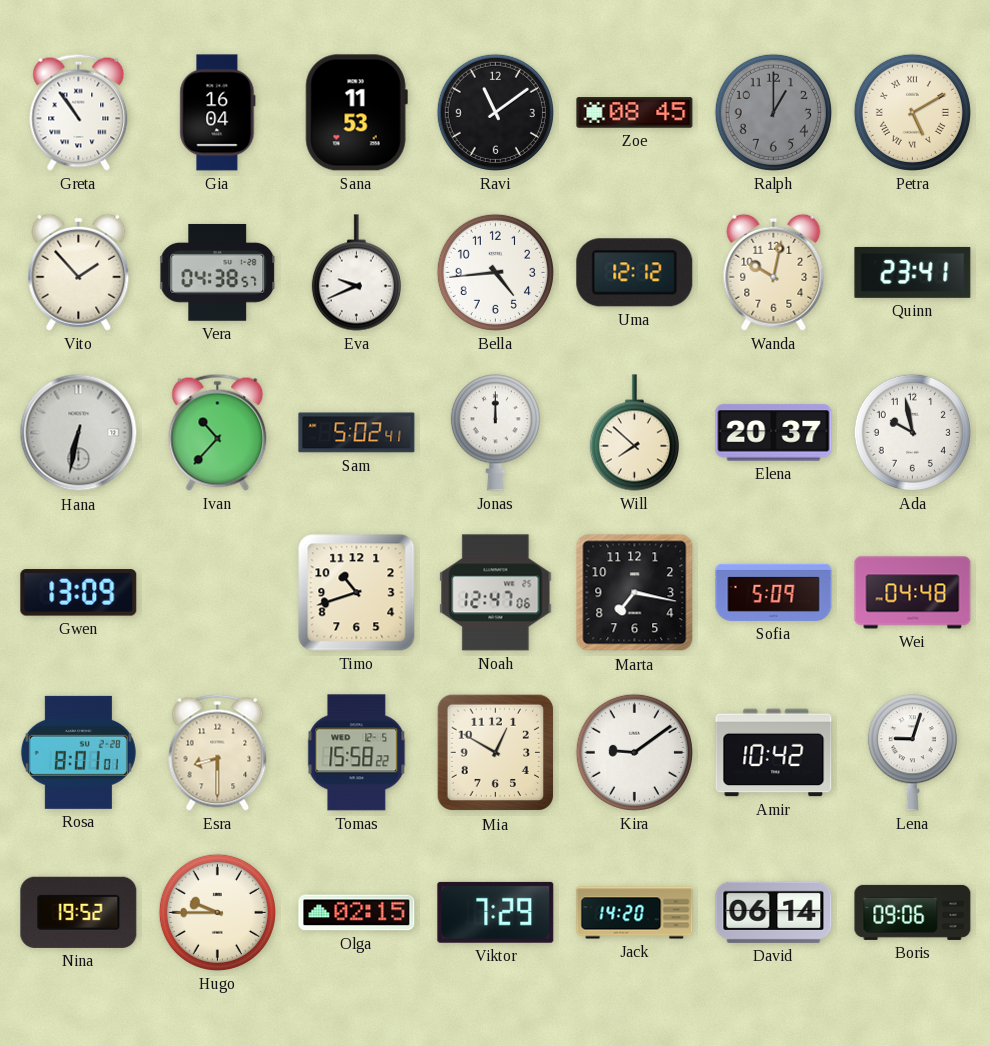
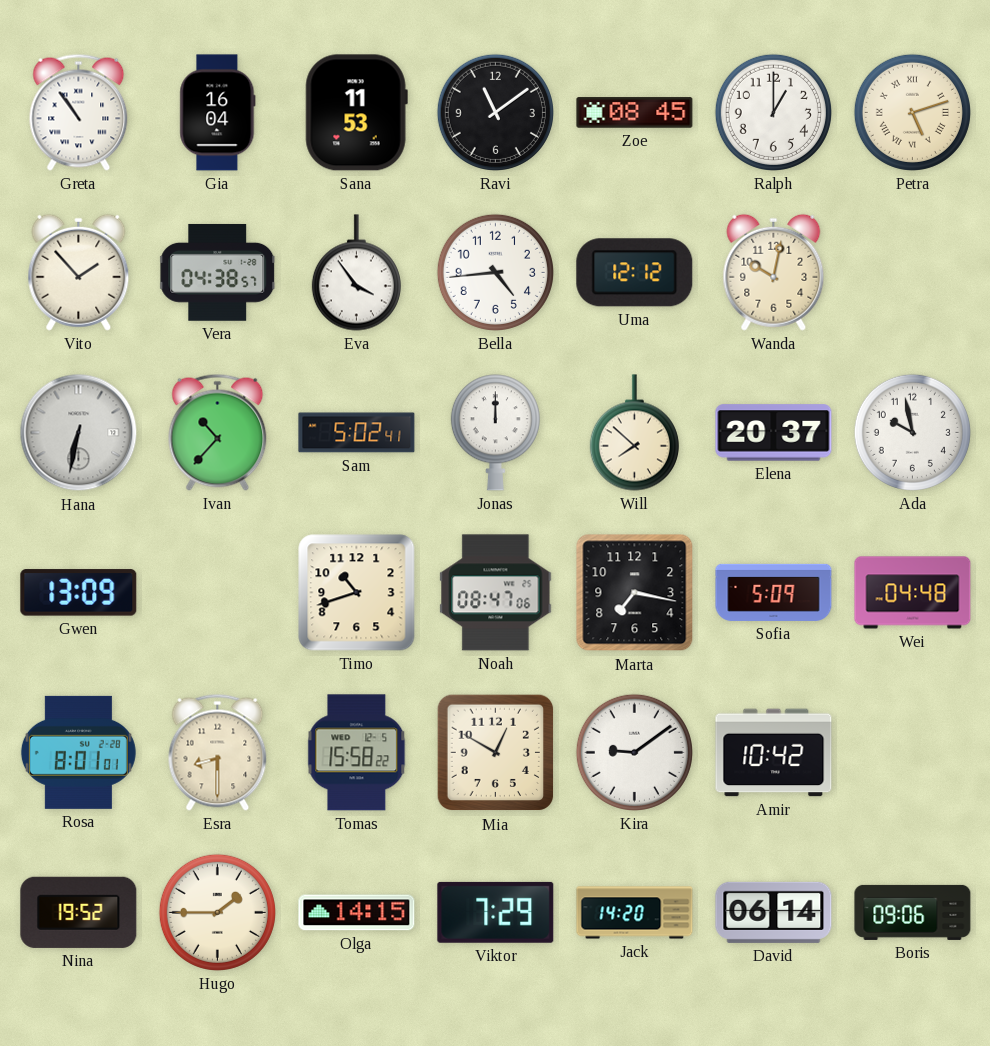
Ralph dial: grey -> white
Petra: 5:10 -> 5:12
Eva: 9:41 -> 3:54
Quinn: 23:41 -> none
Noah: 12:47 -> 08:47
Lena: 9:03 -> none
Hugo: 9:45 -> 1:45
Olga: 02:15 -> 14:15
